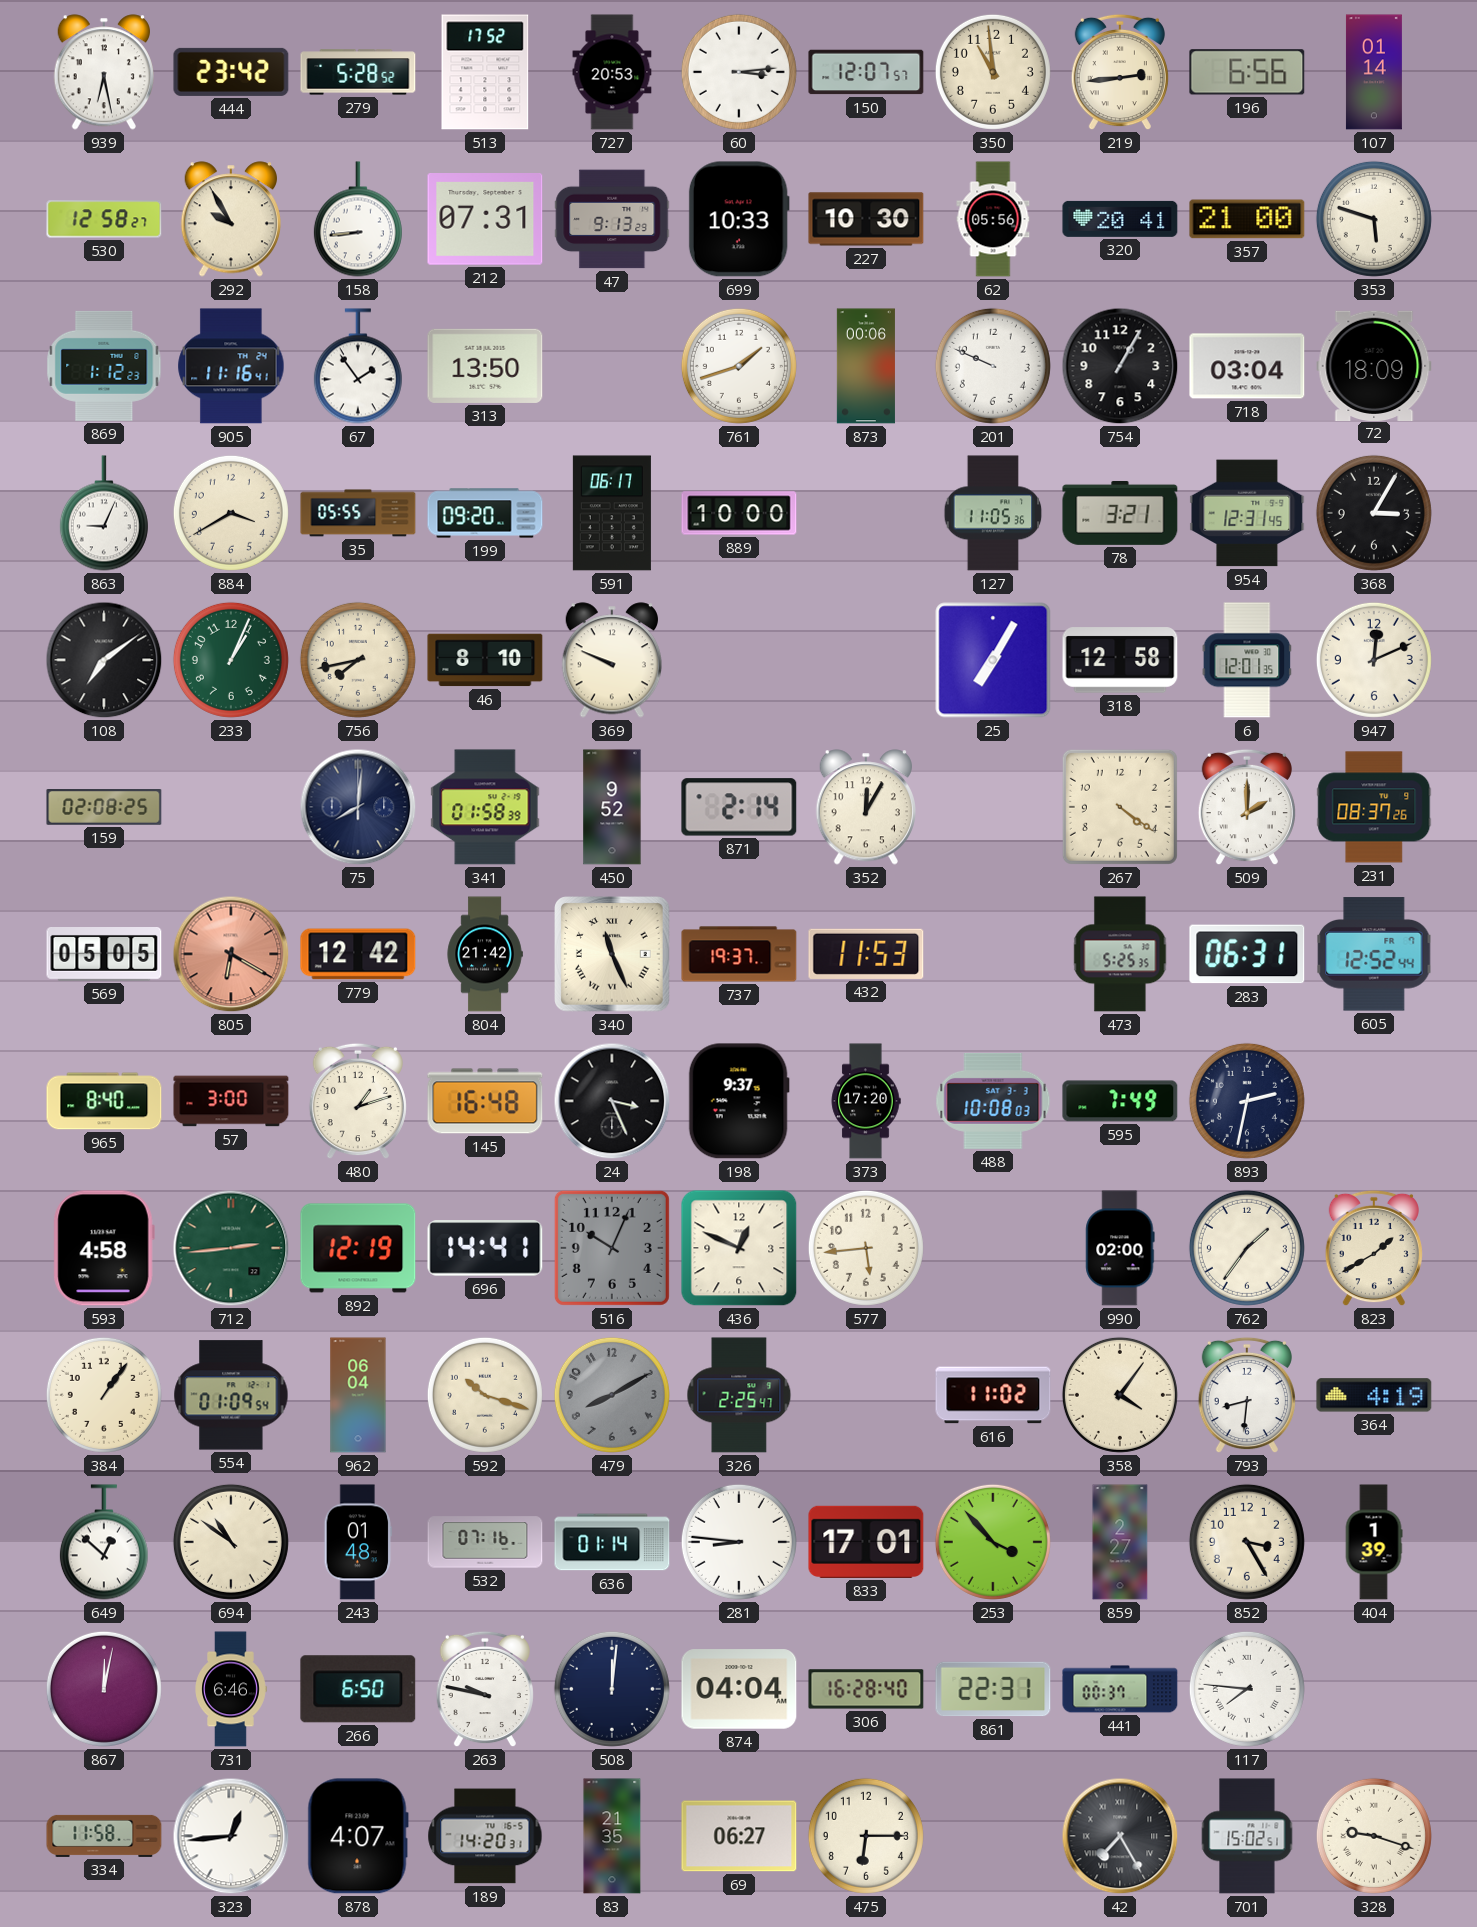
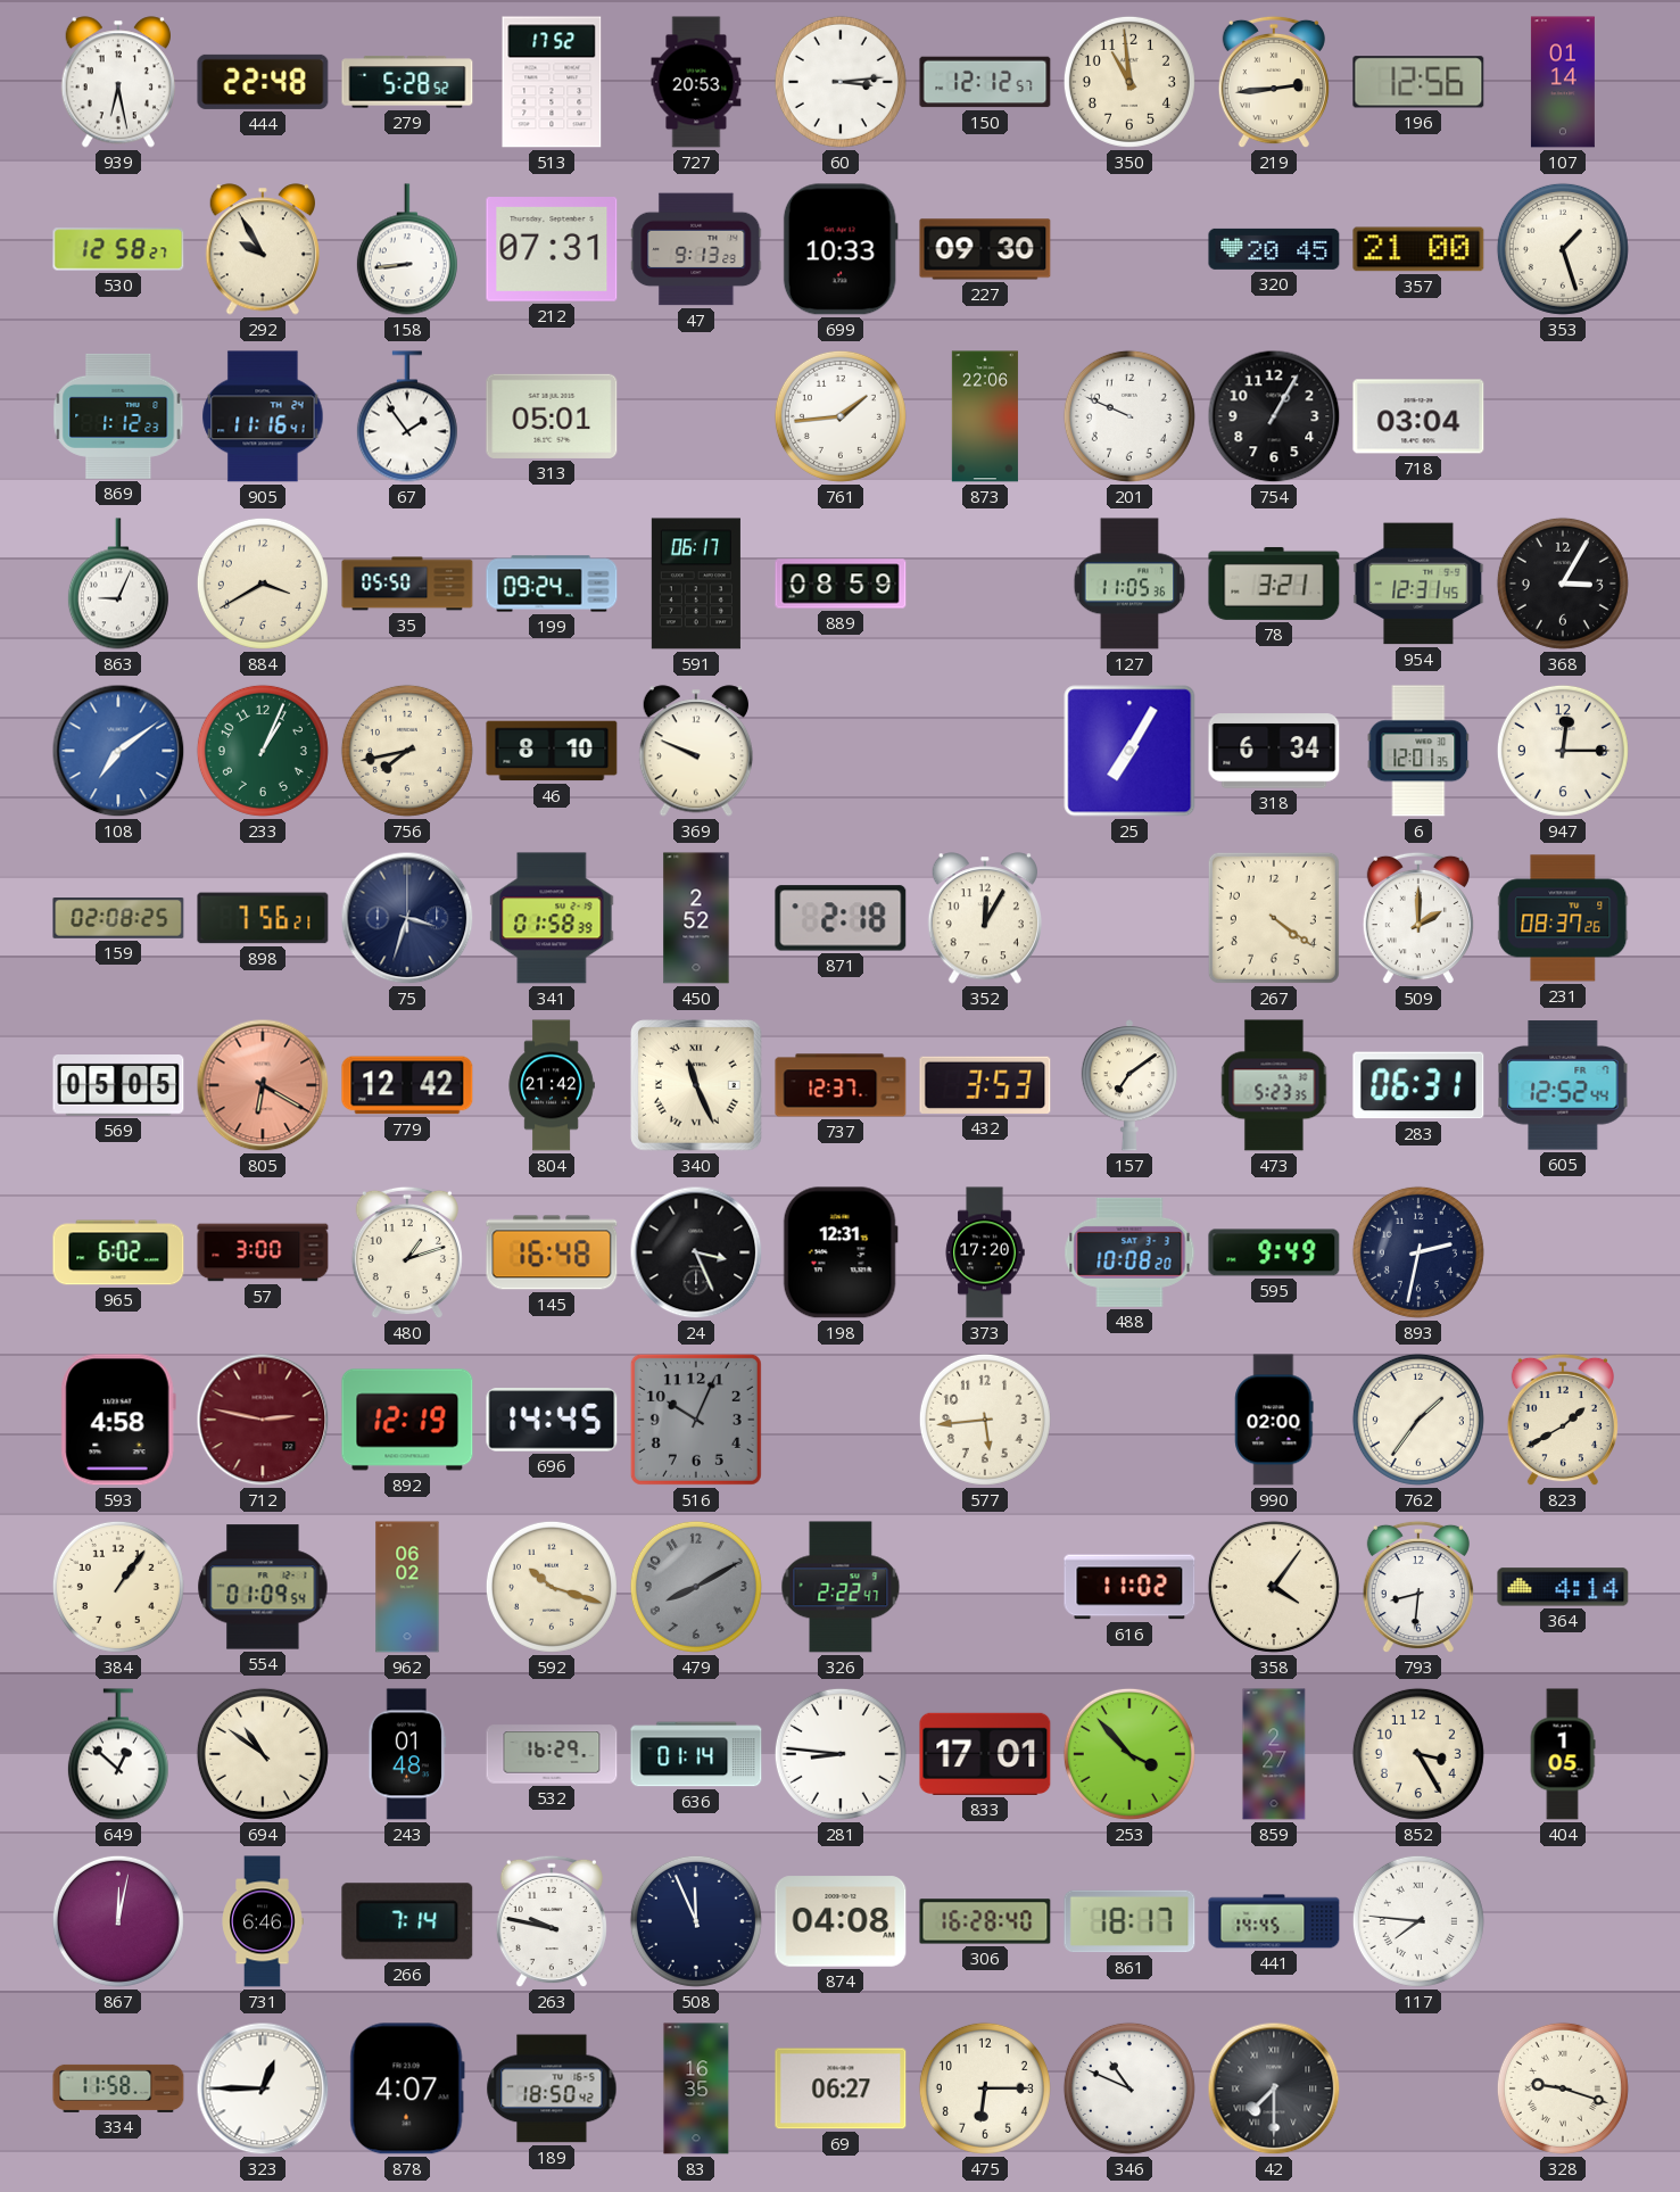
444: 23:42 -> 22:48
150: 12:07 -> 12:12
196: 6:56 -> 12:56
227: 10:30 -> 09:30
62: 05:56 -> none
320: 20:41 -> 20:45
353: 5:48 -> 1:27
313: 13:50 -> 05:01
761: 1:42 -> 1:44
873: 00:06 -> 22:06
72: 18:09 -> none
35: 05:55 -> 05:50
199: 09:20 -> 09:24
889: 10:00 -> 08:59
108 dial: black -> blue
318: 12:58 -> 6:34
947: 12:11 -> 12:15
898: none -> 7:56
75: 8:01 -> 3:33
450: 9:52 -> 2:52
871: 2:14 -> 2:18
737: 19:37 -> 12:37
432: 11:53 -> 3:53
157: none -> 7:09
473: 5:25 -> 5:23
965: 8:40 -> 6:02
198: 9:37 -> 12:31
488: 10:08:03 -> 10:08:20
595: 7:49 -> 9:49
712: 2:44 -> 2:47
712 dial: green -> burgundy
696: 14:41 -> 14:45
436: 12:49 -> none
962: 06:04 -> 06:02
326: 2:25 -> 2:22
364: 4:19 -> 4:14
532: 07:16 -> 16:29
404: 1:39 -> 1:05
266: 6:50 -> 7:14
508: 12:01 -> 11:56
874: 04:04 -> 04:08
861: 22:31 -> 18:17
441: 00:37 -> 14:45
323: 12:44 -> 12:45
189: 14:20 -> 18:50
83: 21:35 -> 16:35
346: none -> 10:49
42: 7:25 -> 7:30
701: 15:02 -> none
